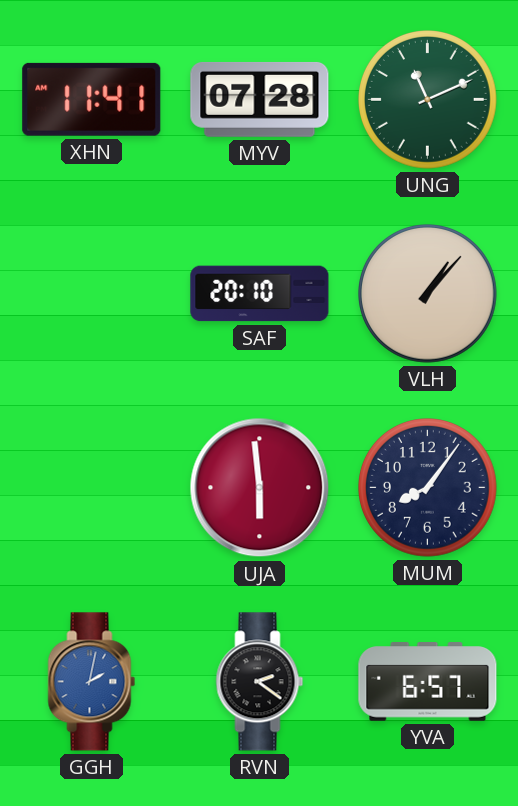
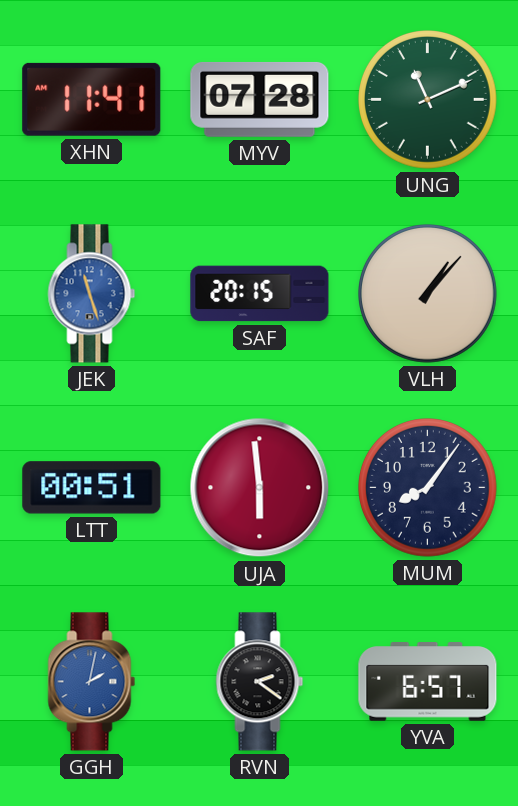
JEK: none -> 11:27
SAF: 20:10 -> 20:15
LTT: none -> 00:51
